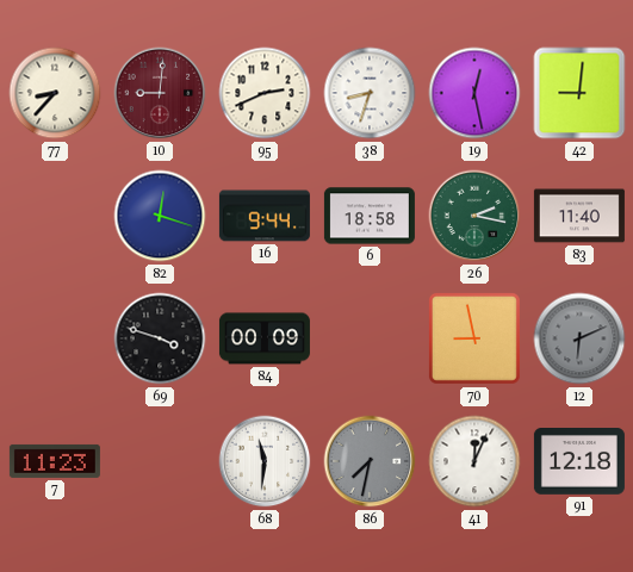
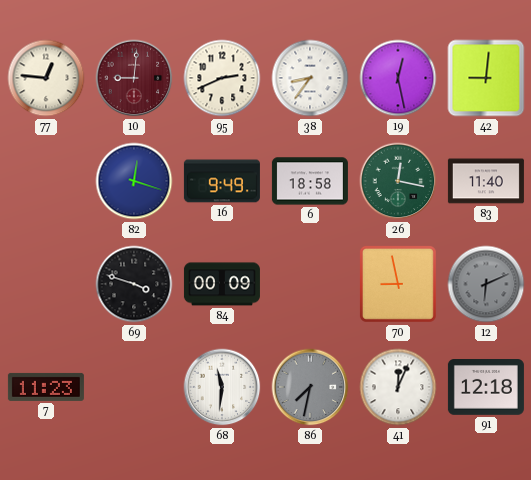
77: 8:37 -> 12:46
38: 8:33 -> 8:36
16: 9:44 -> 9:49
26: 2:17 -> 12:17
